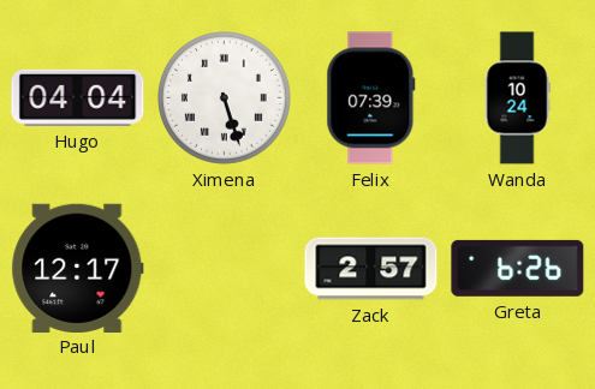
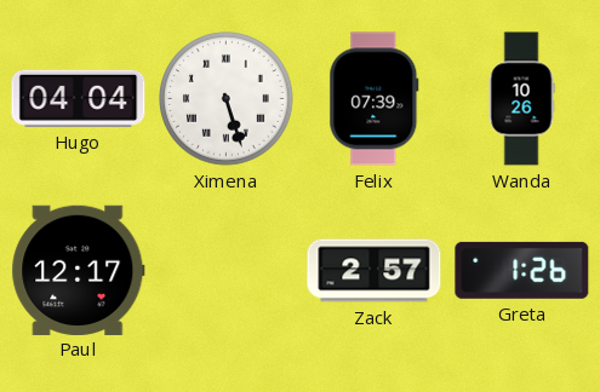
Wanda: 10:24 -> 10:26
Greta: 6:26 -> 1:26
